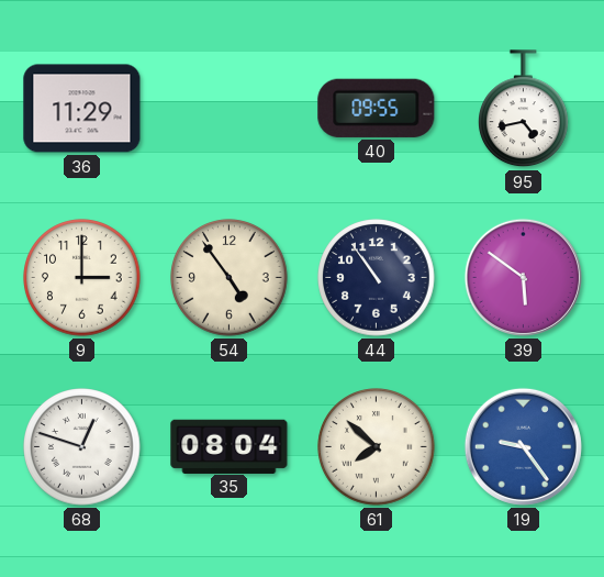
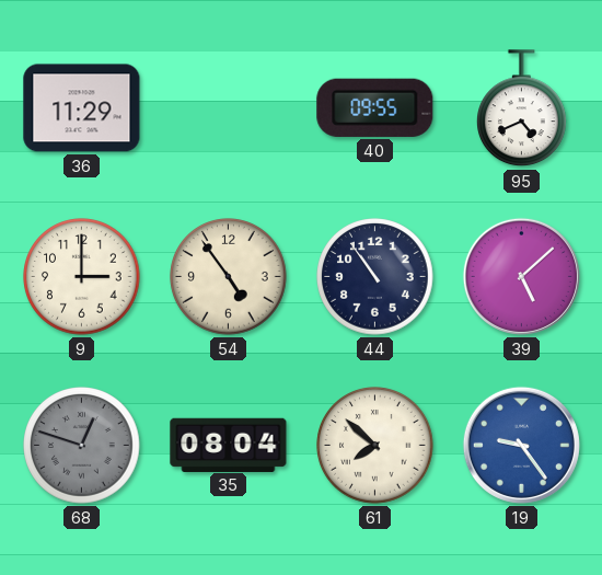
95: 4:43 -> 4:41
39: 5:51 -> 5:08
68 dial: white -> grey
